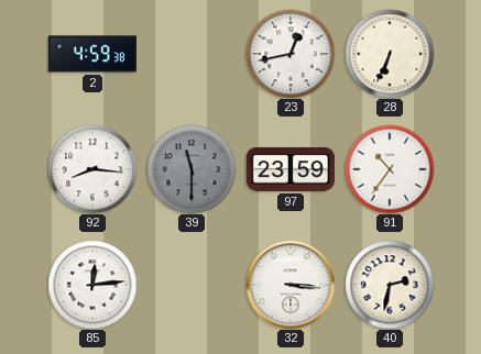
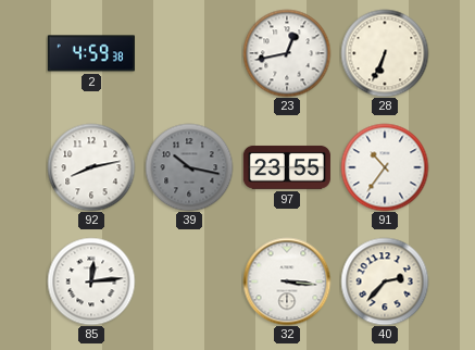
92: 8:16 -> 8:13
39: 11:30 -> 10:17
97: 23:59 -> 23:55
40: 2:32 -> 2:37
